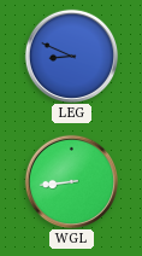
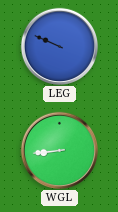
LEG: 8:49 -> 9:49
